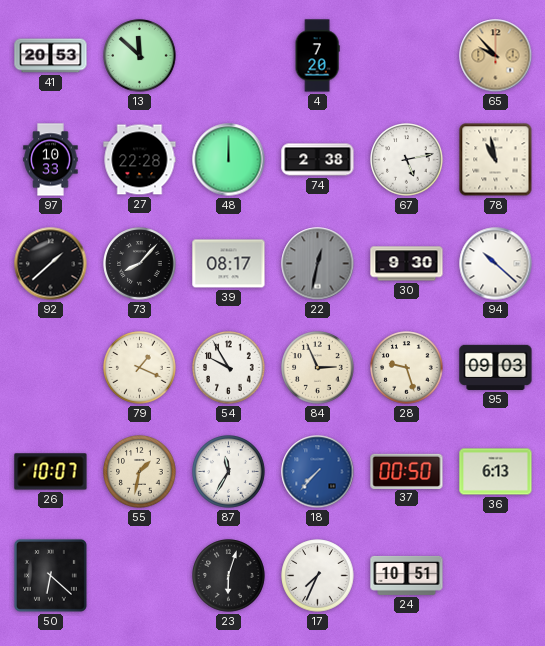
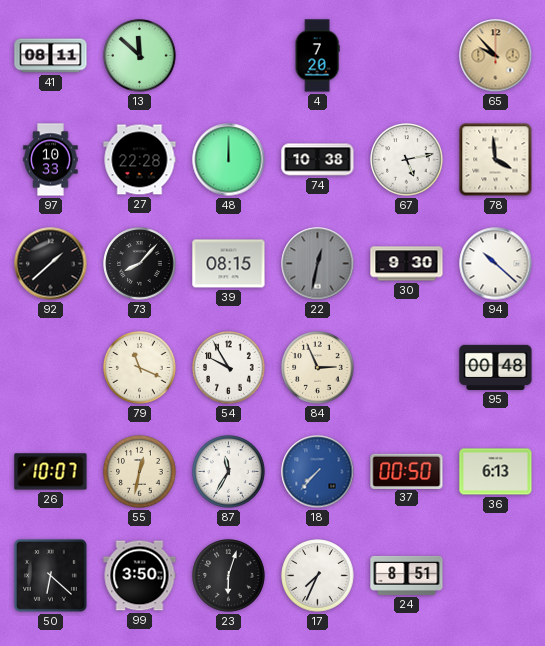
41: 20:53 -> 08:11
74: 2:38 -> 10:38
78: 10:58 -> 3:59
39: 08:17 -> 08:15
79: 1:19 -> 11:19
28: 9:27 -> none
95: 09:03 -> 00:48
55: 1:32 -> 12:32
99: none -> 3:50
24: 10:51 -> 8:51
